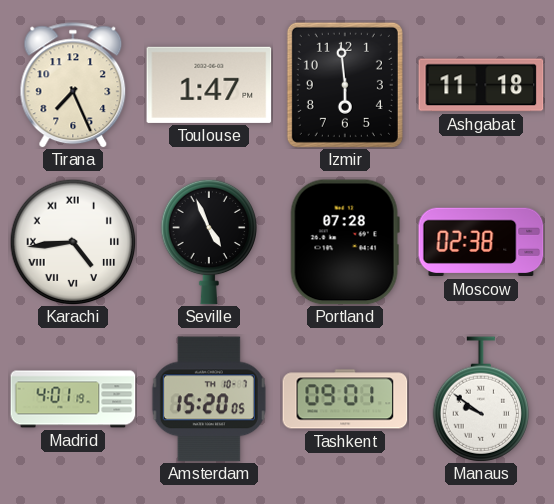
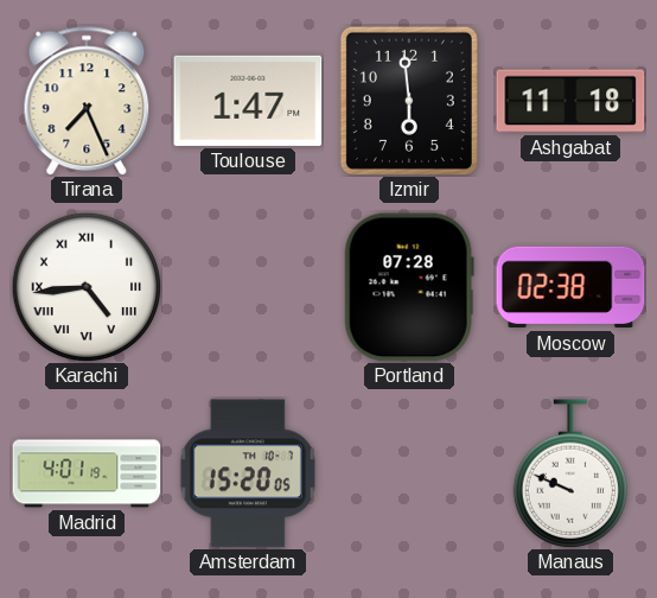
Seville: 4:56 -> none
Tashkent: 09:01 -> none
Manaus: 9:51 -> 9:49
